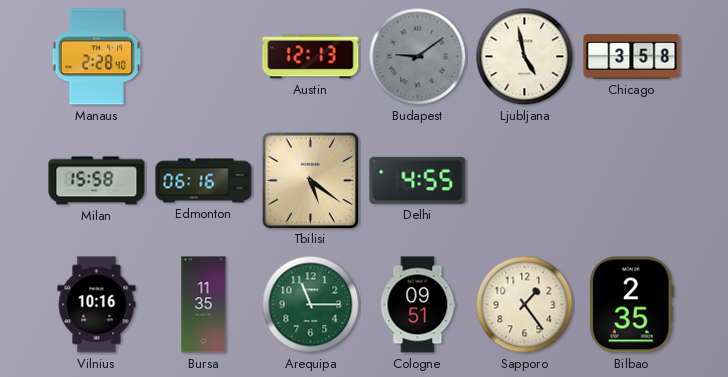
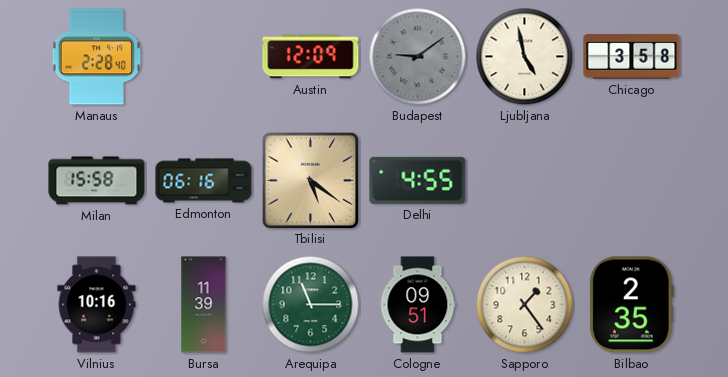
Austin: 12:13 -> 12:09
Bursa: 11:35 -> 11:39
